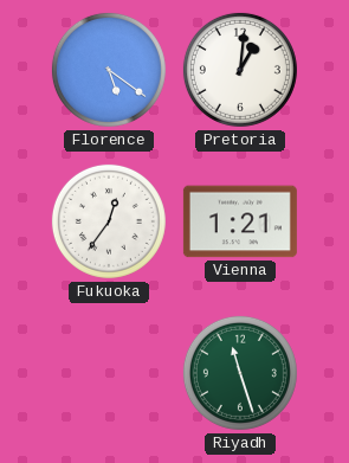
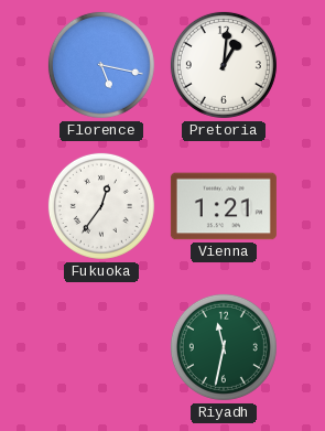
Florence: 5:21 -> 5:17
Riyadh: 11:27 -> 11:32
